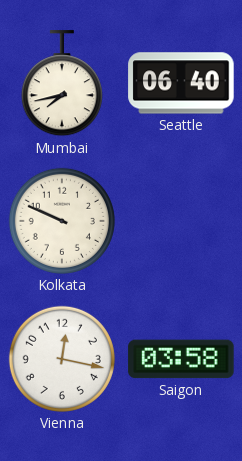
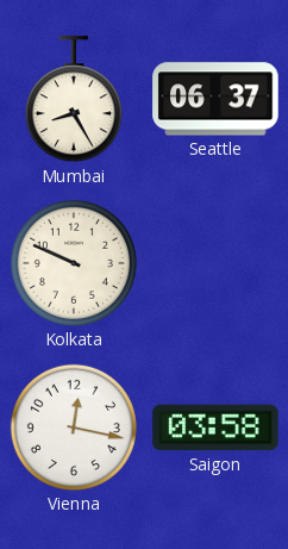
Mumbai: 7:43 -> 8:25
Seattle: 06:40 -> 06:37
